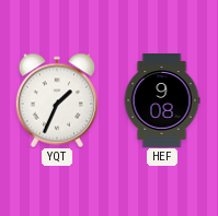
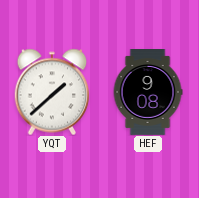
YQT: 1:34 -> 1:38
